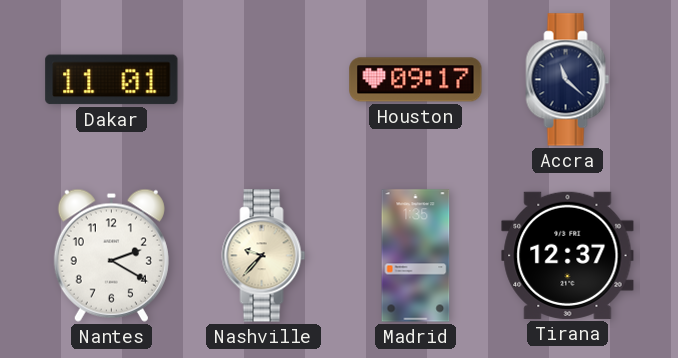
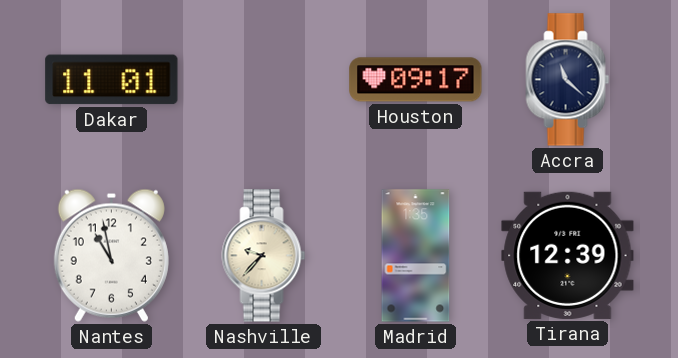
Nantes: 2:20 -> 10:58
Tirana: 12:37 -> 12:39
